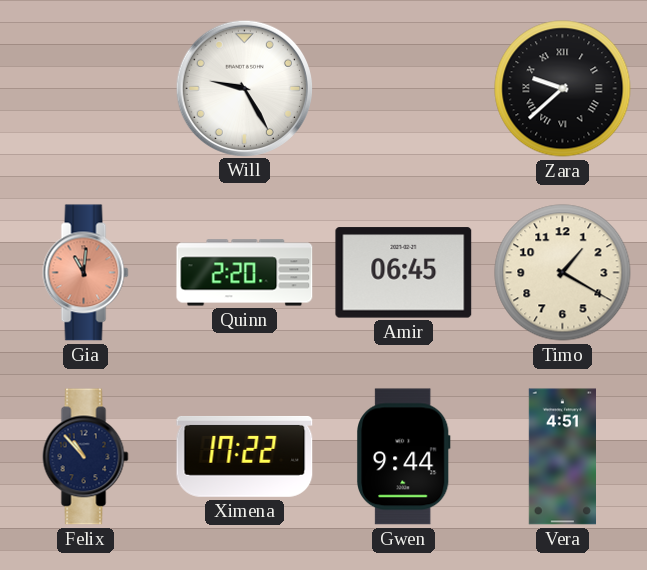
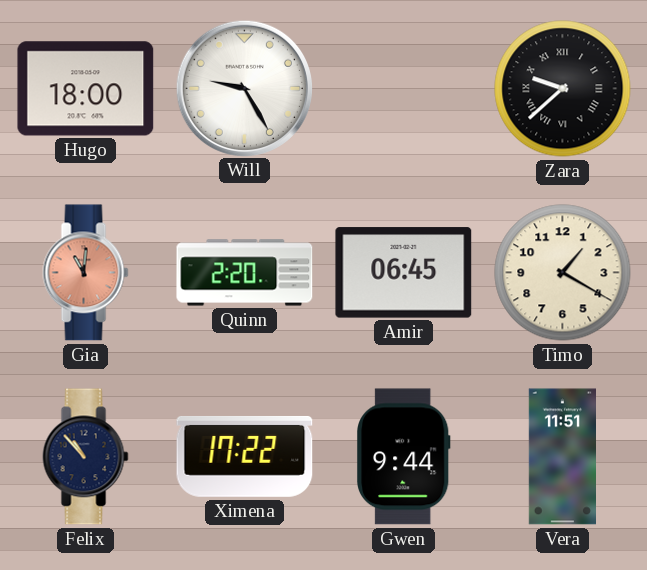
Hugo: none -> 18:00
Vera: 4:51 -> 11:51
